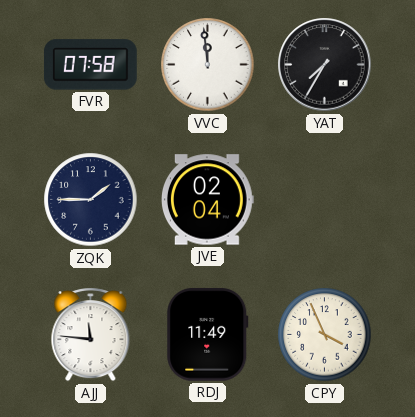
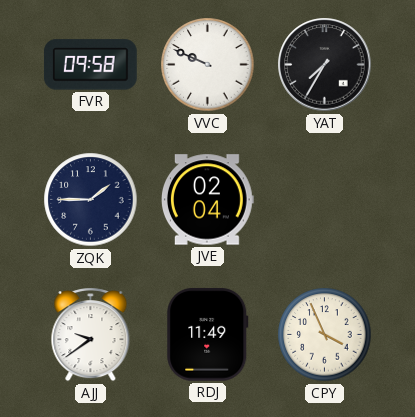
FVR: 07:58 -> 09:58
VVC: 11:59 -> 9:49
AJJ: 11:46 -> 9:39
